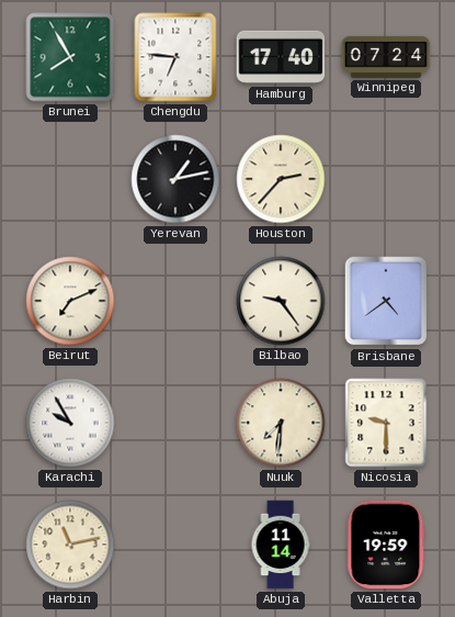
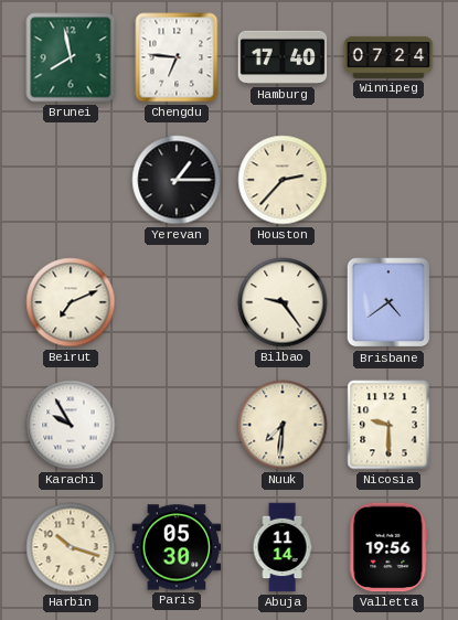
Brunei: 7:55 -> 7:58
Yerevan: 1:13 -> 1:15
Harbin: 11:13 -> 10:18
Paris: none -> 05:30
Valletta: 19:59 -> 19:56
